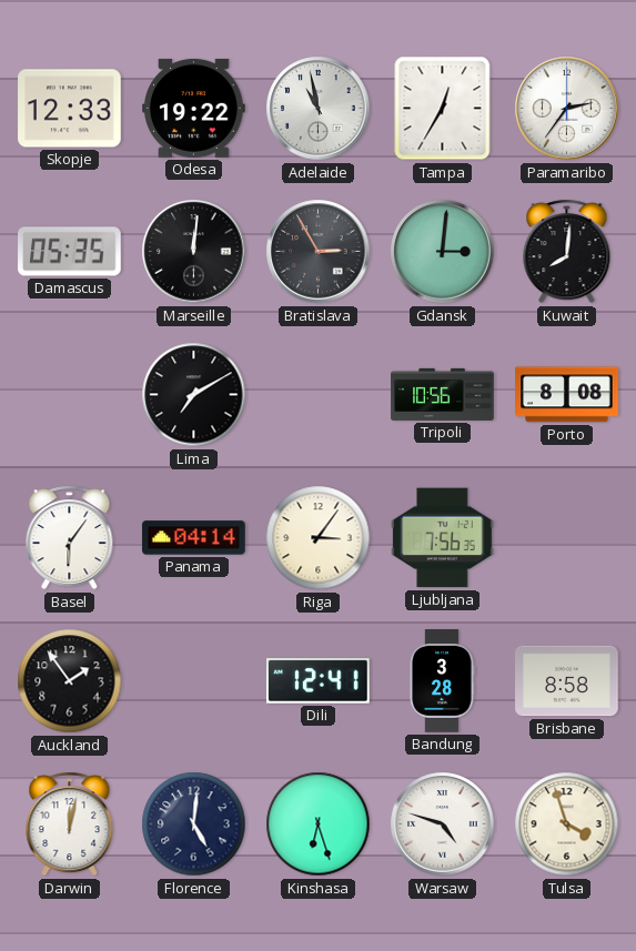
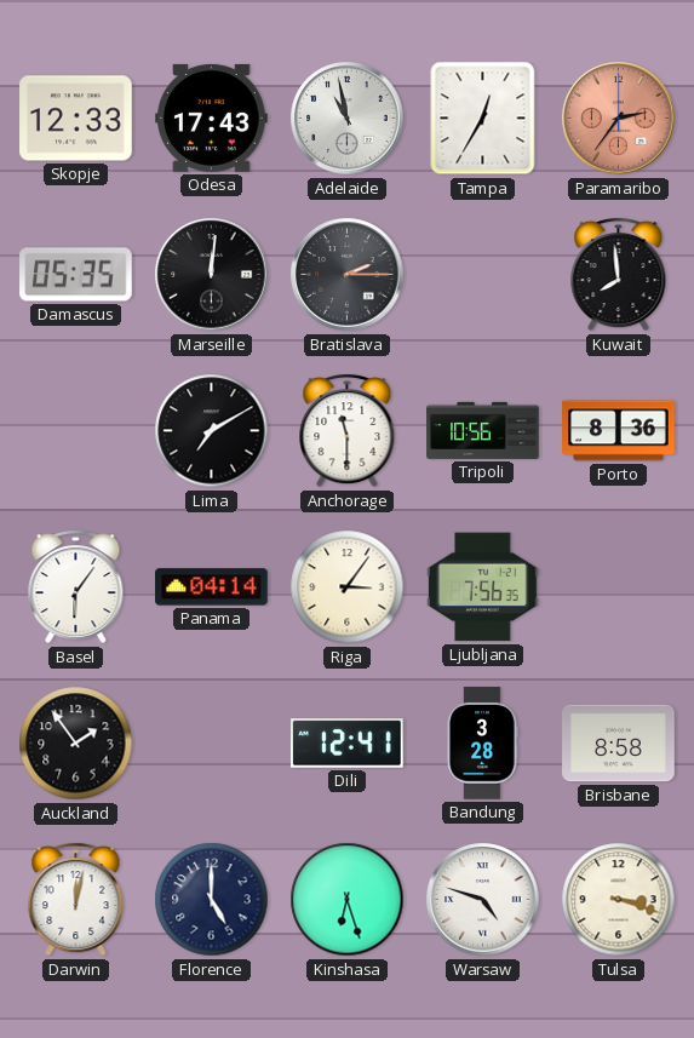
Odesa: 19:22 -> 17:43
Paramaribo dial: white -> salmon
Bratislava: 2:55 -> 2:15
Gdansk: 3:01 -> none
Kuwait: 8:01 -> 7:59
Anchorage: none -> 11:30
Porto: 8:08 -> 8:36
Florence: 5:01 -> 5:00
Tulsa: 3:57 -> 3:18
